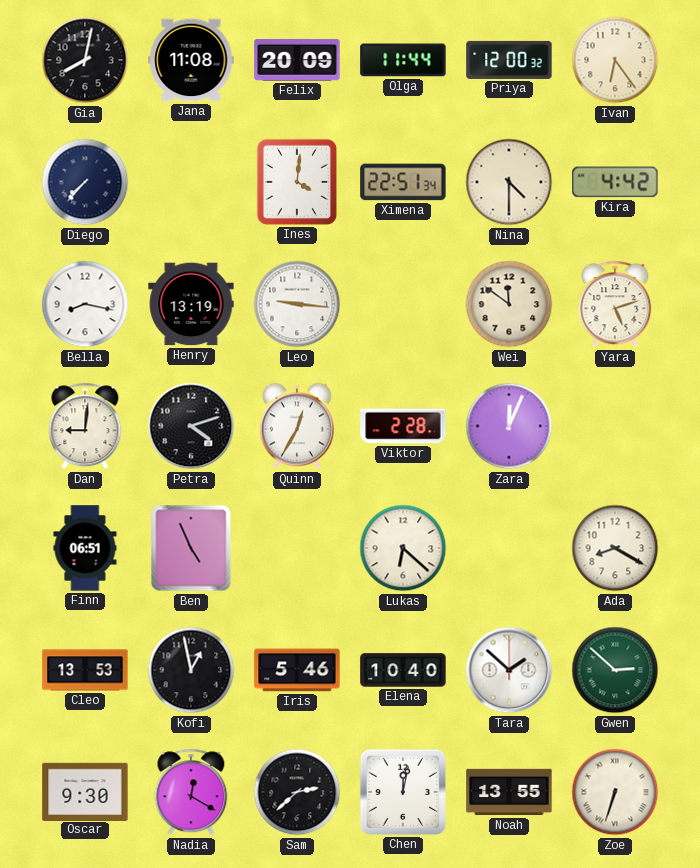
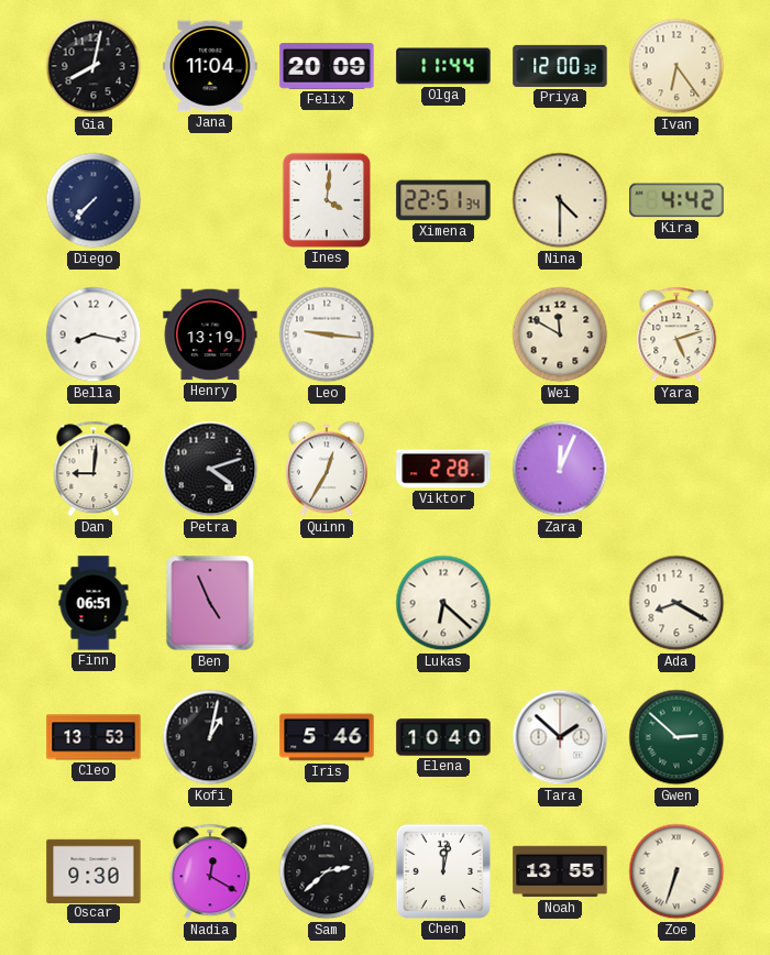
Jana: 11:08 -> 11:04
Wei: 11:51 -> 11:50
Kofi: 12:58 -> 1:02
